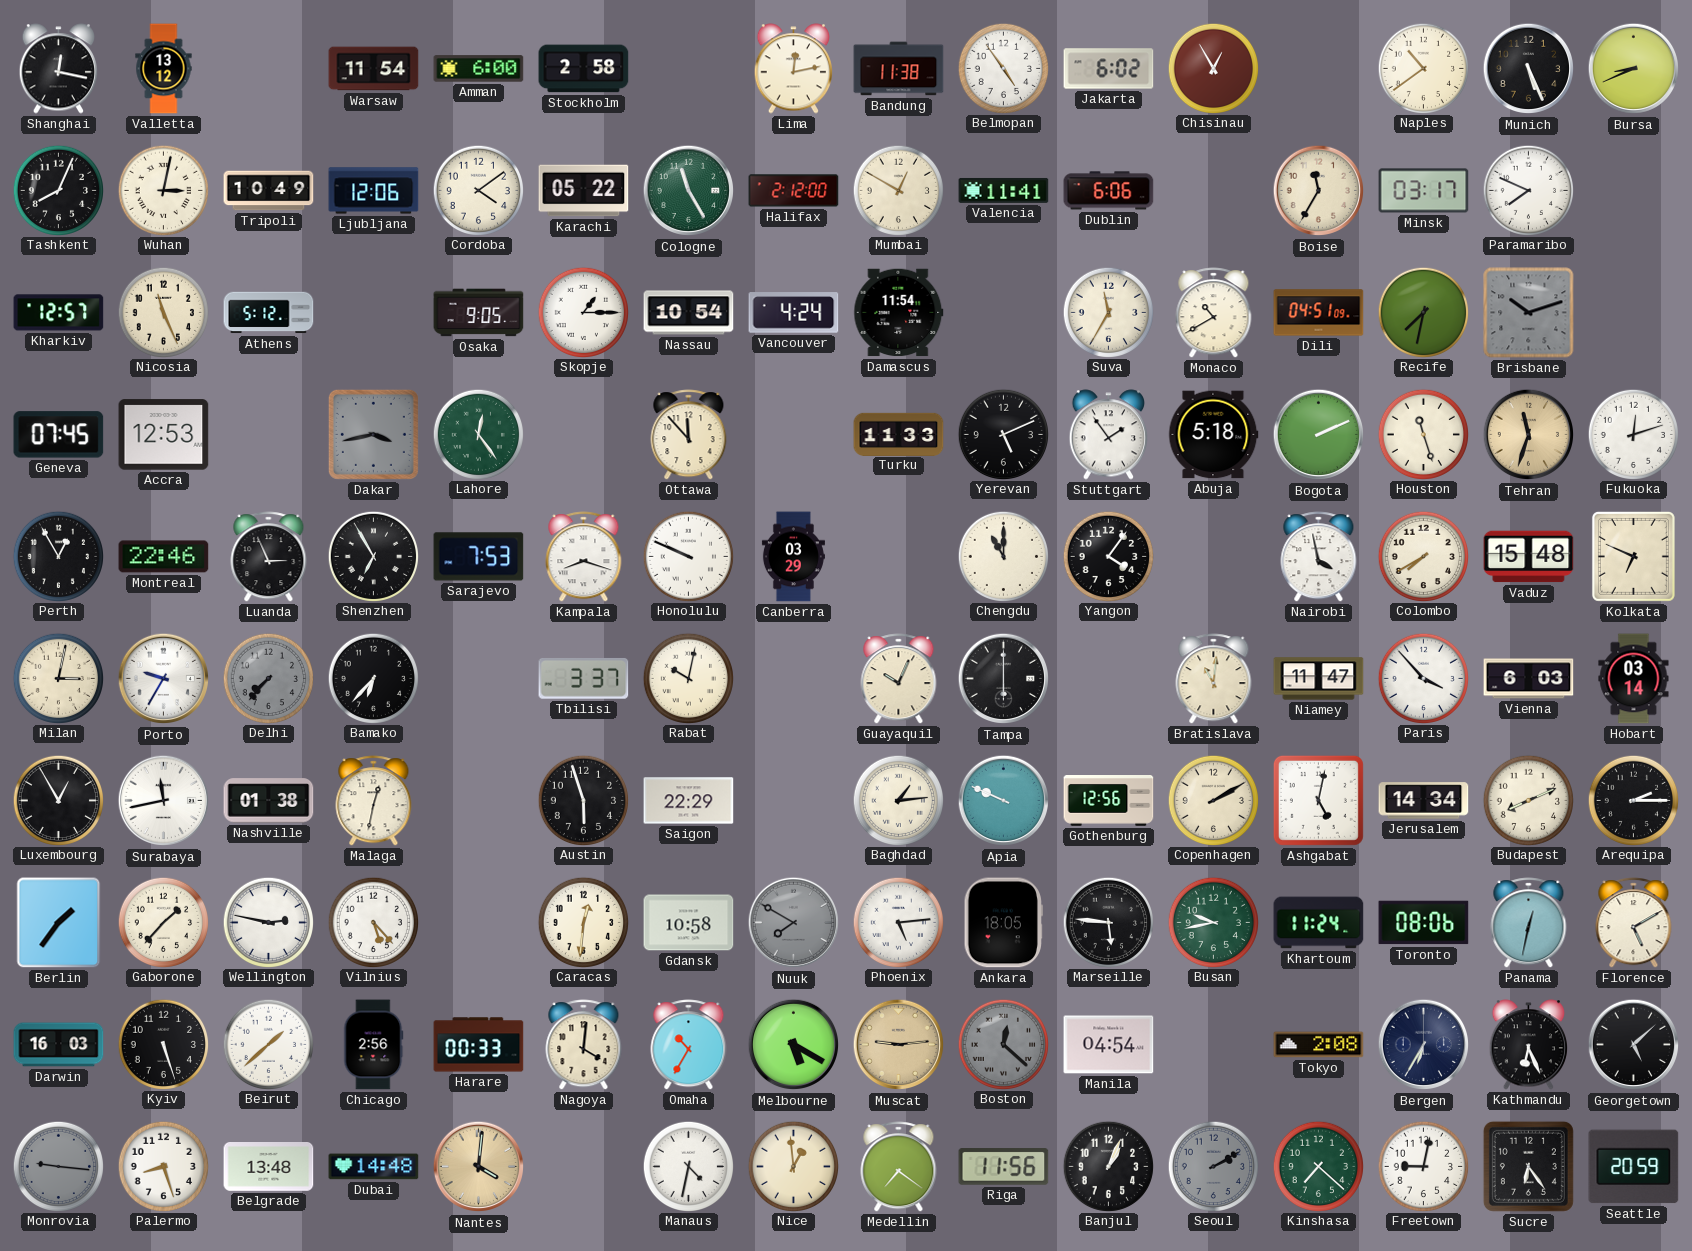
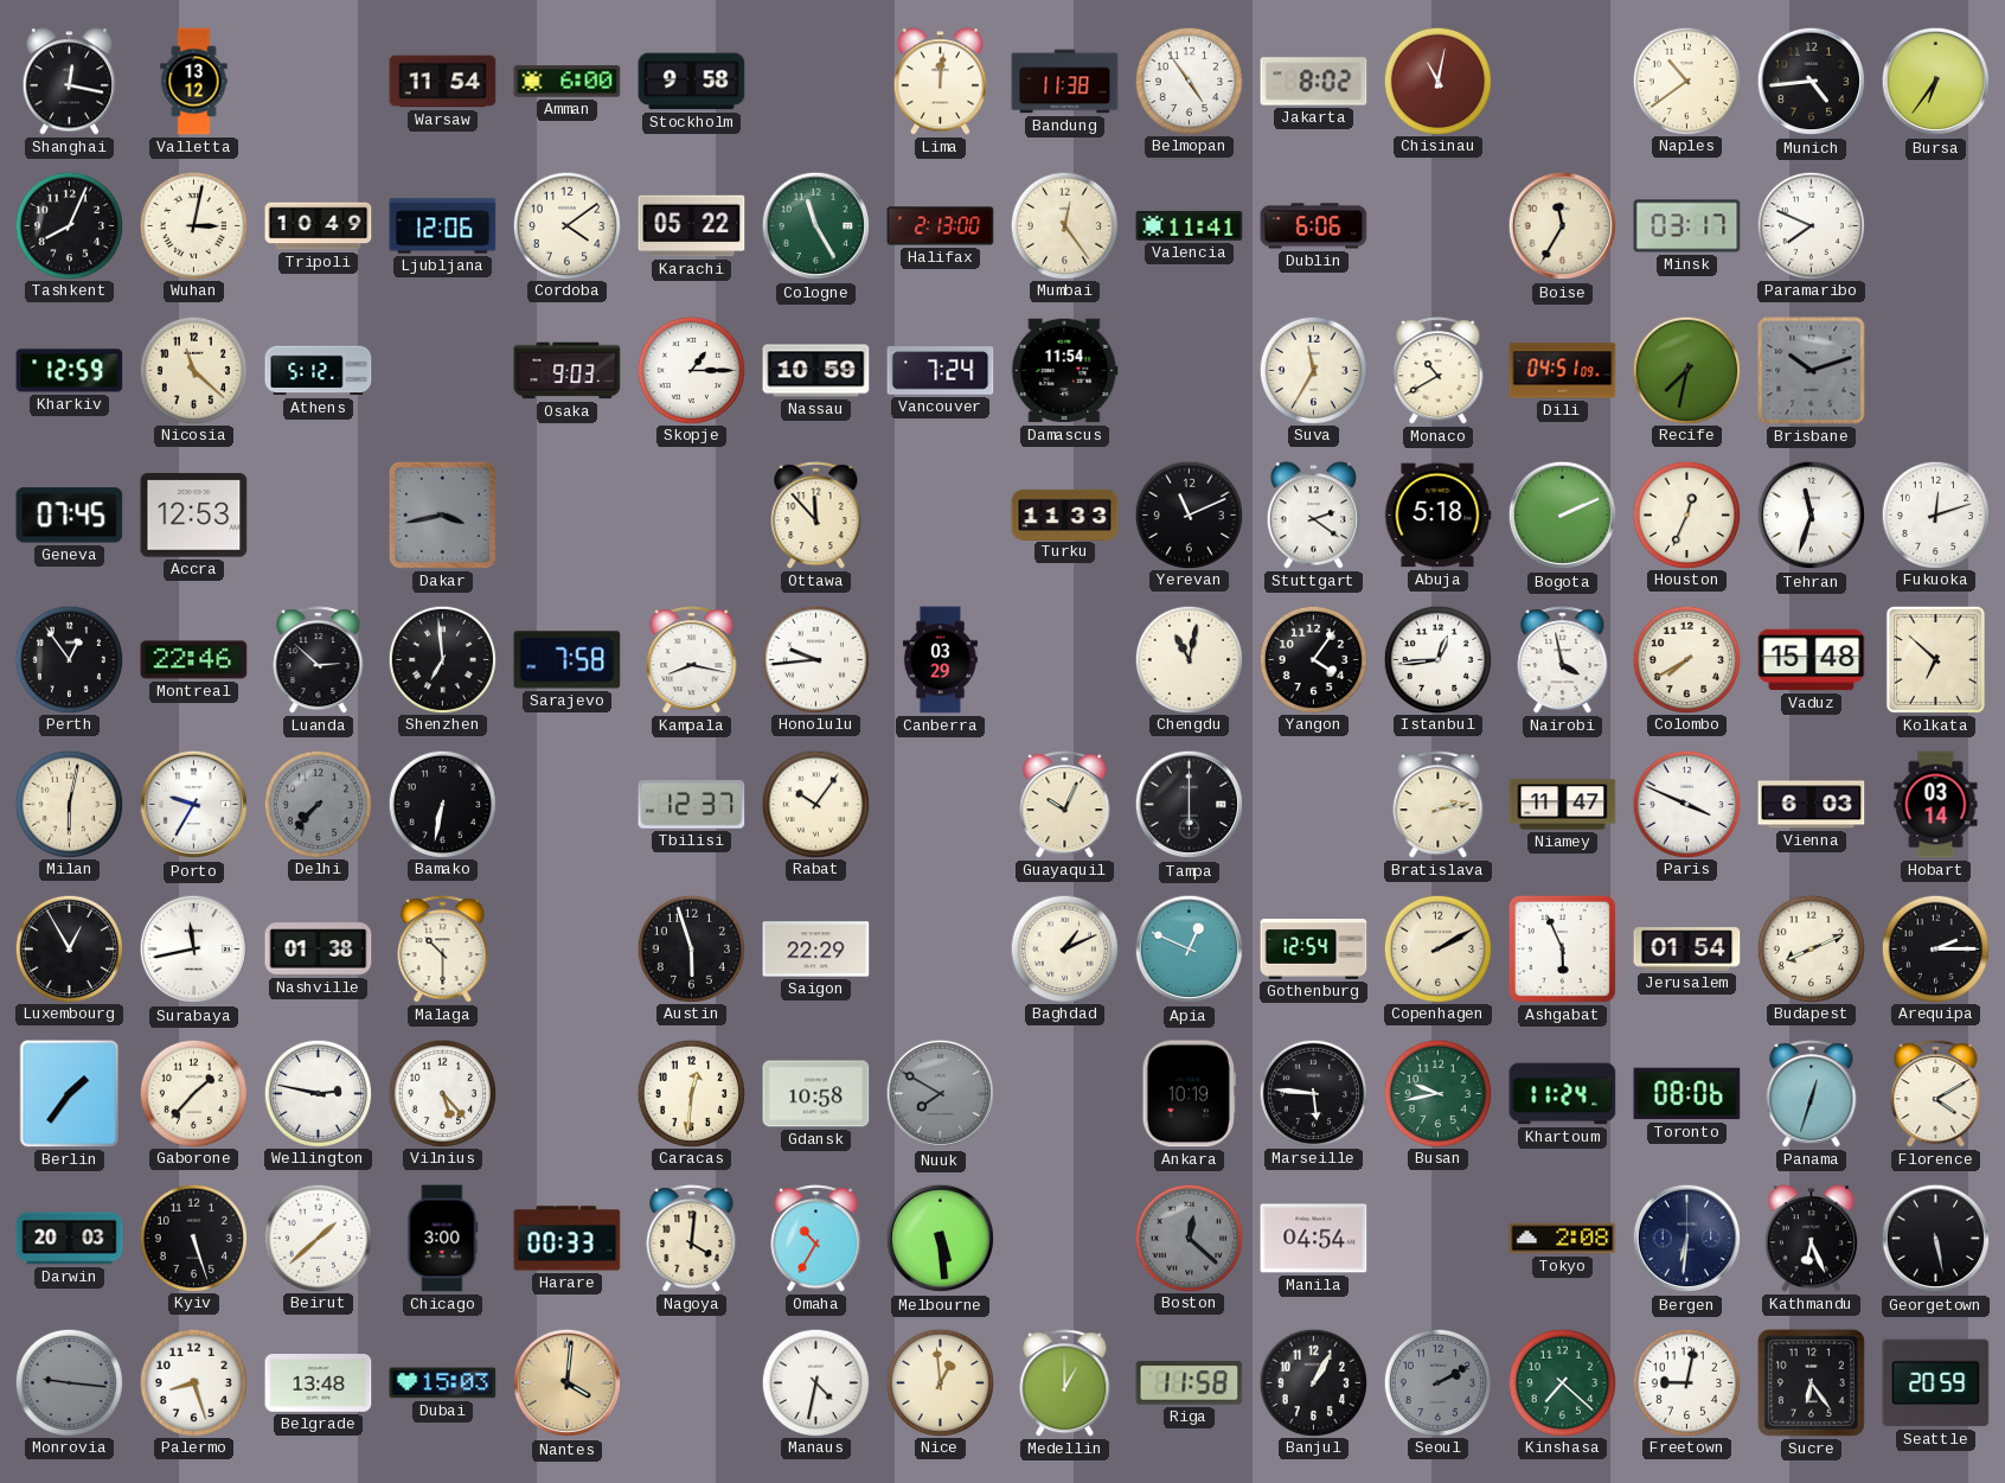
Stockholm: 2:58 -> 9:58
Lima: 12:13 -> 12:01
Jakarta: 6:02 -> 8:02
Chisinau: 12:55 -> 11:02
Munich: 5:26 -> 4:44
Bursa: 8:41 -> 6:36
Halifax: 2:12 -> 2:13
Mumbai: 12:50 -> 12:24
Kharkiv: 12:57 -> 12:59
Nicosia: 11:26 -> 11:22
Osaka: 9:05 -> 9:03
Nassau: 10:54 -> 10:59
Vancouver: 4:24 -> 7:24
Lahore: 12:24 -> none
Yerevan: 5:11 -> 11:11
Stuttgart: 1:54 -> 2:21
Houston: 11:27 -> 12:34
Tehran dial: champagne -> white
Perth: 12:55 -> 12:54
Luanda: 2:56 -> 2:52
Shenzhen: 6:55 -> 6:59
Sarajevo: 7:53 -> 7:58
Kampala: 8:18 -> 8:17
Honolulu: 9:49 -> 9:44
Chengdu: 11:00 -> 11:02
Istanbul: none -> 12:44
Kolkata: 6:49 -> 6:52
Milan: 3:02 -> 6:02
Bamako: 6:37 -> 6:32
Tbilisi: 3:37 -> 12:37
Rabat: 10:02 -> 10:06
Bratislava: 11:01 -> 2:13
Paris: 3:53 -> 3:49
Malaga: 12:32 -> 10:30
Baghdad: 1:14 -> 1:11
Apia: 9:49 -> 12:49
Gothenburg: 12:56 -> 12:54
Ashgabat: 5:02 -> 5:56
Jerusalem: 14:34 -> 01:54
Phoenix: 5:14 -> none
Ankara: 18:05 -> 10:19
Panama: 12:32 -> 12:33
Florence: 5:10 -> 4:10
Darwin: 16:03 -> 20:03
Chicago: 2:56 -> 3:00
Melbourne: 5:20 -> 5:29
Muscat: 9:14 -> none
Bergen: 6:35 -> 6:31
Georgetown: 5:08 -> 5:28
Dubai: 14:48 -> 15:03
Medellin: 7:21 -> 1:00
Riga: 11:56 -> 11:58
Banjul: 1:04 -> 1:05
